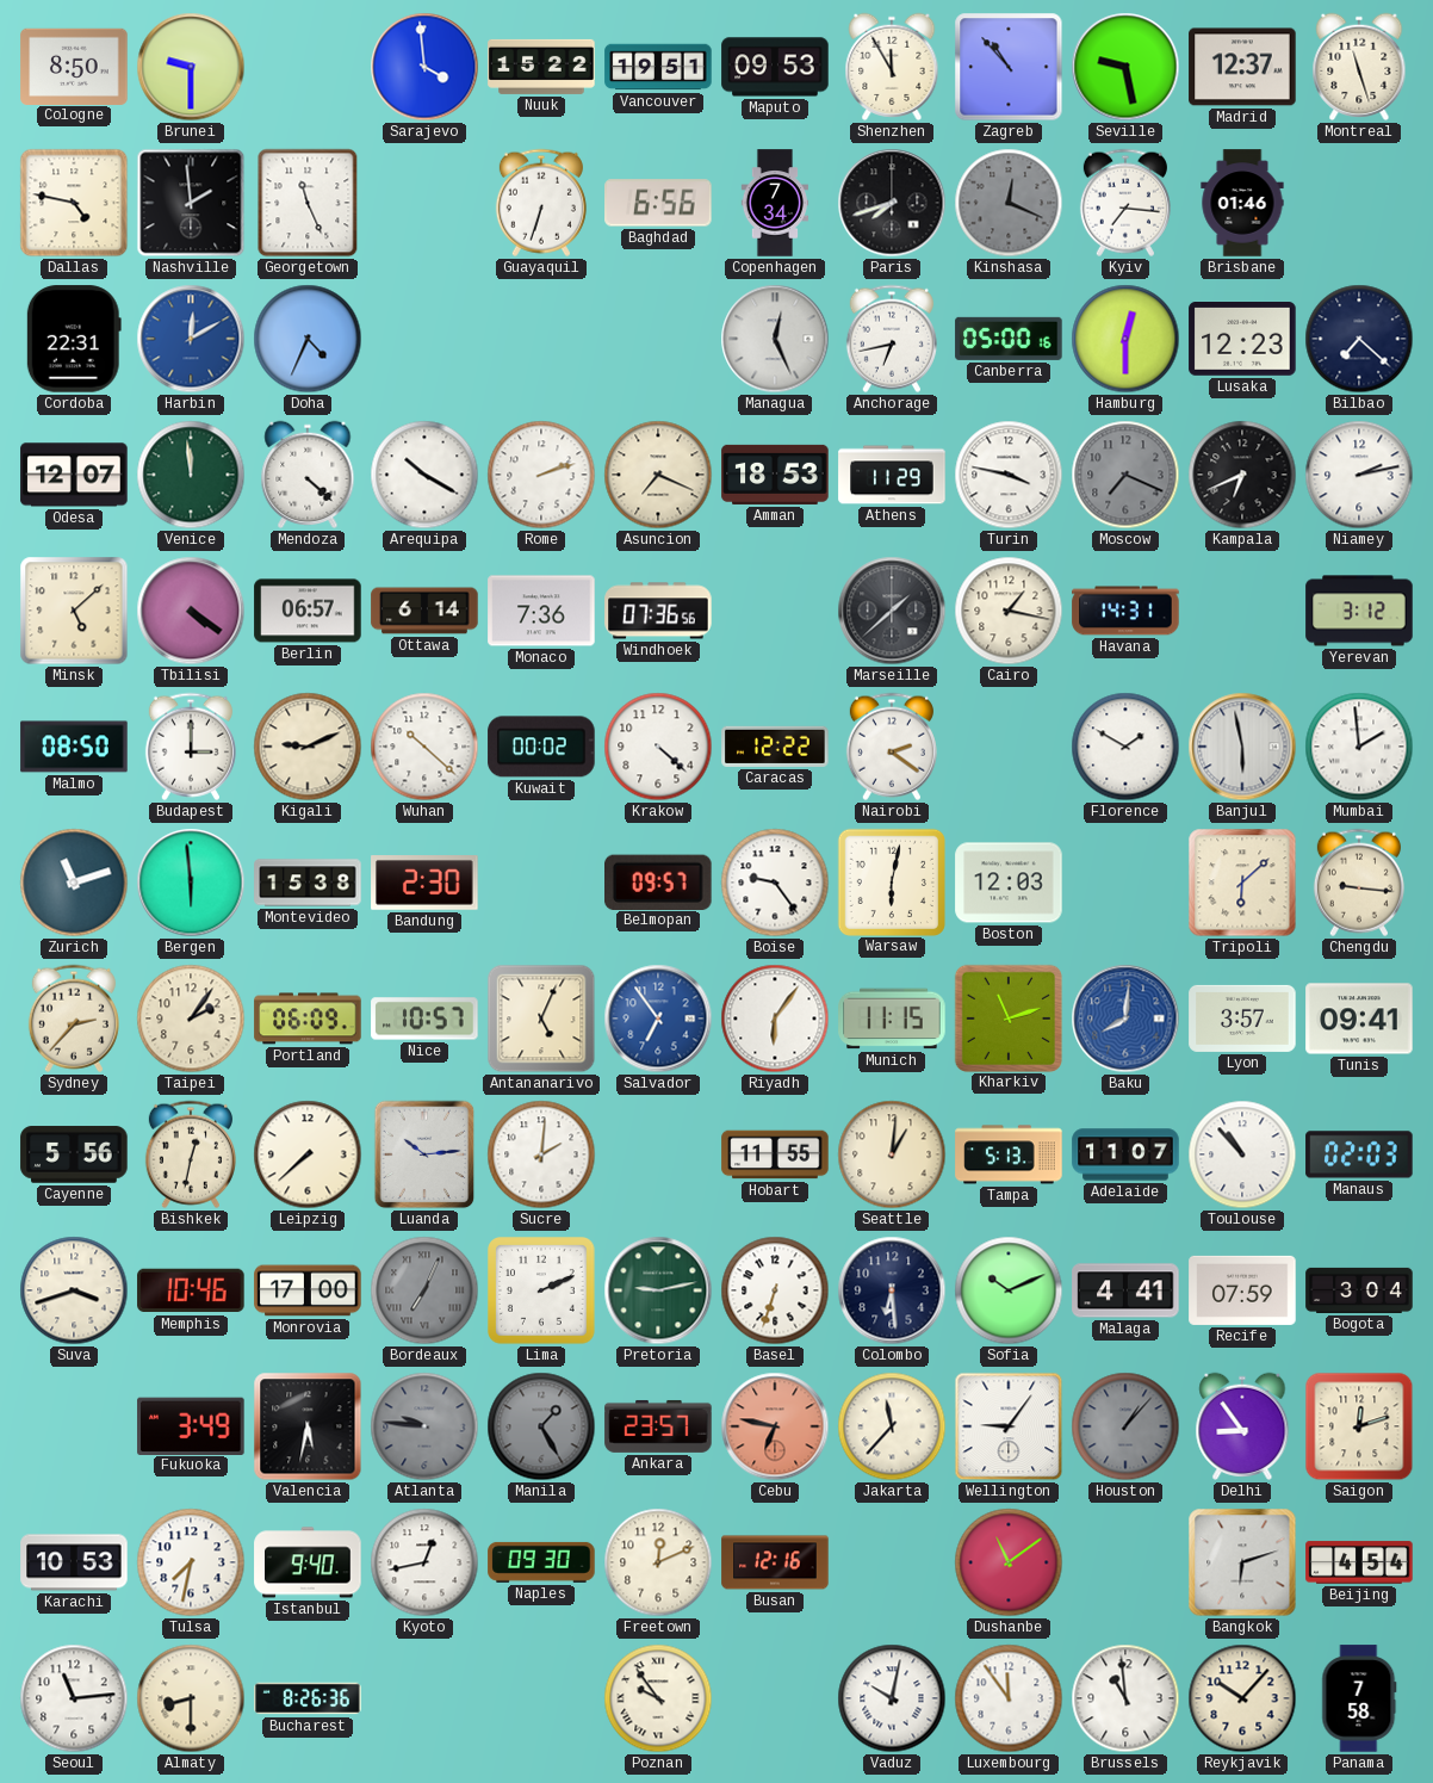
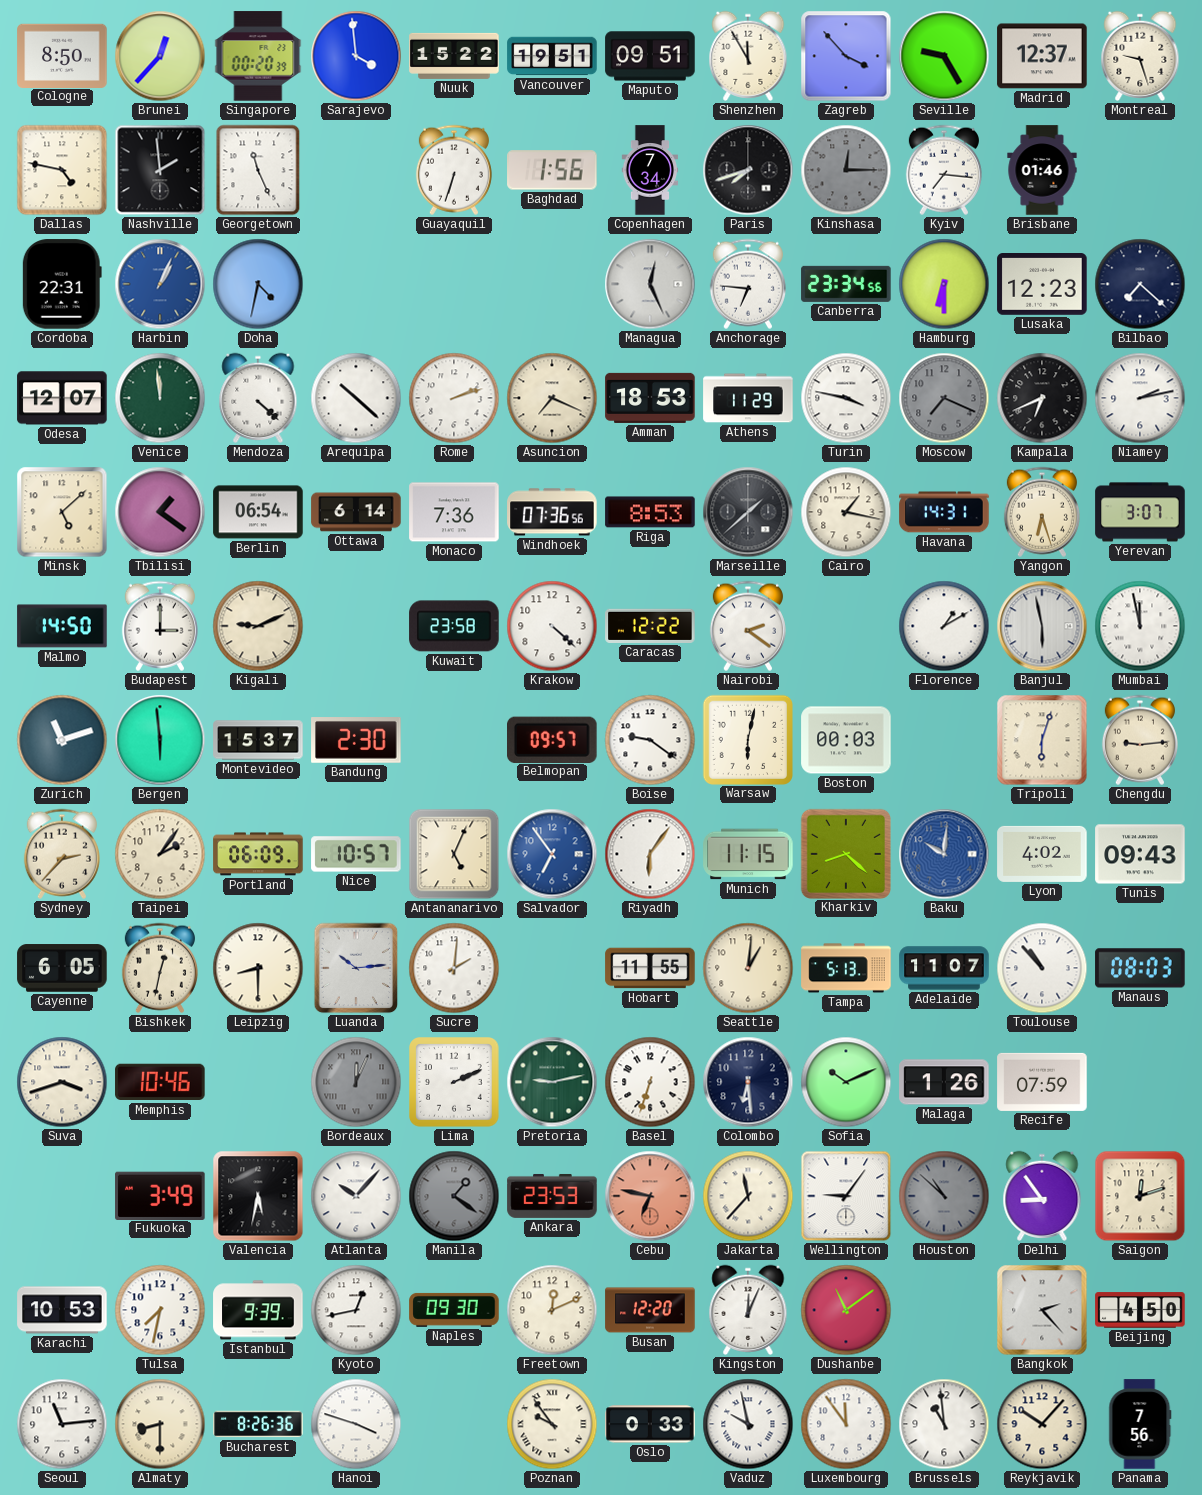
Brunei: 9:30 -> 12:37
Singapore: none -> 00:20
Maputo: 09:53 -> 09:51
Zagreb: 10:53 -> 3:53
Seville: 9:28 -> 9:25
Montreal: 11:27 -> 9:27
Baghdad: 6:56 -> 1:56
Kinshasa: 12:19 -> 12:15
Harbin: 12:10 -> 1:04
Doha: 4:34 -> 4:32
Anchorage: 6:43 -> 6:46
Canberra: 05:00 -> 23:34
Hamburg: 12:30 -> 6:30
Arequipa: 10:20 -> 10:22
Tbilisi: 4:21 -> 1:21
Berlin: 06:57 -> 06:54
Riga: none -> 8:53
Yangon: none -> 6:27
Yerevan: 3:12 -> 3:07
Malmo: 08:50 -> 14:50
Wuhan: 10:22 -> none
Kuwait: 00:02 -> 23:58
Florence: 1:50 -> 1:10
Mumbai: 1:59 -> 11:58
Montevideo: 15:38 -> 15:37
Boise: 9:24 -> 9:21
Boston: 12:03 -> 00:03
Tripoli: 6:08 -> 6:03
Chengdu: 9:16 -> 9:14
Kharkiv: 11:12 -> 8:22
Baku: 8:01 -> 10:01
Lyon: 3:57 -> 4:02
Tunis: 09:41 -> 09:43
Cayenne: 5:56 -> 6:05
Leipzig: 7:38 -> 8:30
Manaus: 02:03 -> 08:03
Monrovia: 17:00 -> none
Bordeaux: 7:04 -> 12:04
Malaga: 4:41 -> 1:26
Bogota: 3:04 -> none
Atlanta: 9:46 -> 10:07
Atlanta dial: grey -> white
Manila: 1:25 -> 1:21
Ankara: 23:57 -> 23:53
Houston: 1:07 -> 10:52
Istanbul: 9:40 -> 9:39
Busan: 12:16 -> 12:20
Kingston: none -> 12:04
Bangkok: 6:12 -> 2:23
Beijing: 4:54 -> 4:50
Hanoi: none -> 3:48
Oslo: none -> 0:33
Vaduz: 10:02 -> 9:58
Panama: 7:58 -> 7:56
